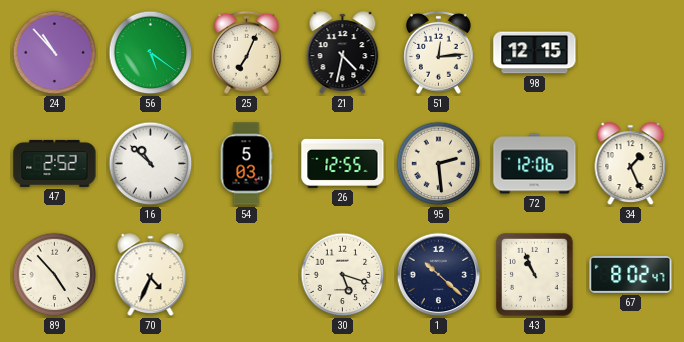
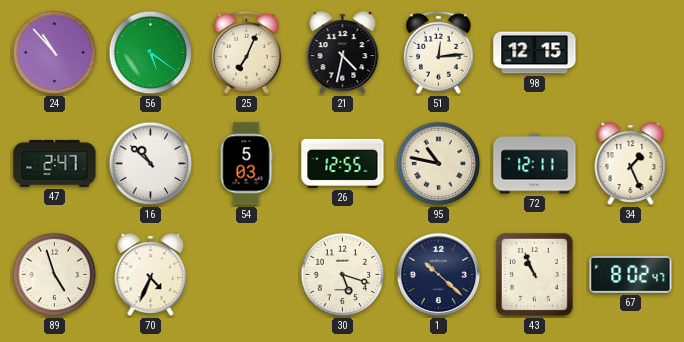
47: 2:52 -> 2:47
95: 2:29 -> 10:47
72: 12:06 -> 12:11
89: 4:53 -> 4:57
